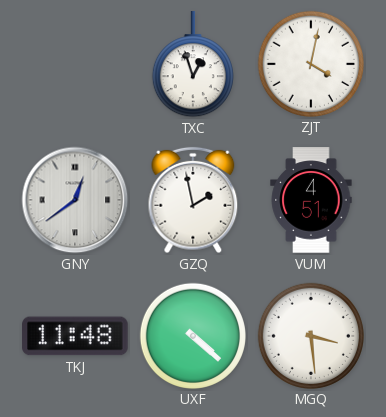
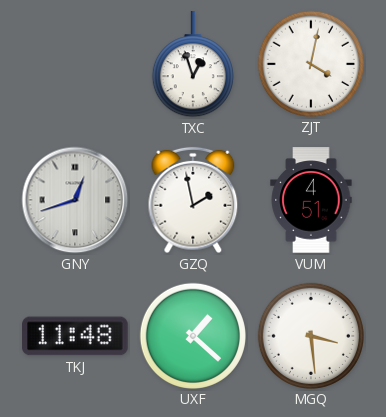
GNY: 12:39 -> 12:42
UXF: 4:22 -> 1:22
